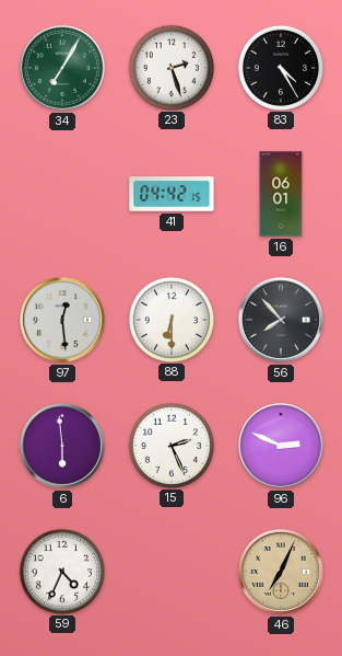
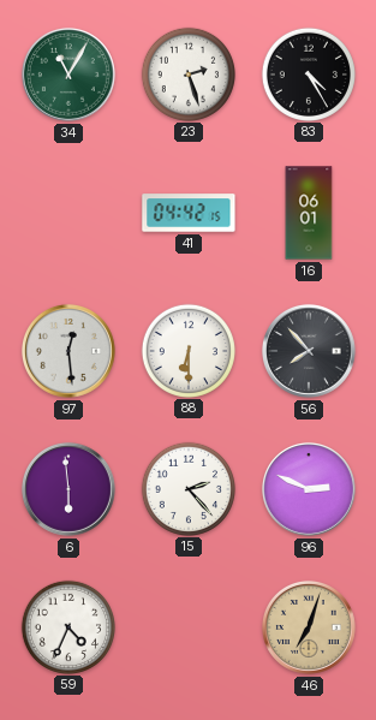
34: 7:05 -> 11:05
15: 2:26 -> 2:23
46: 7:04 -> 7:03
